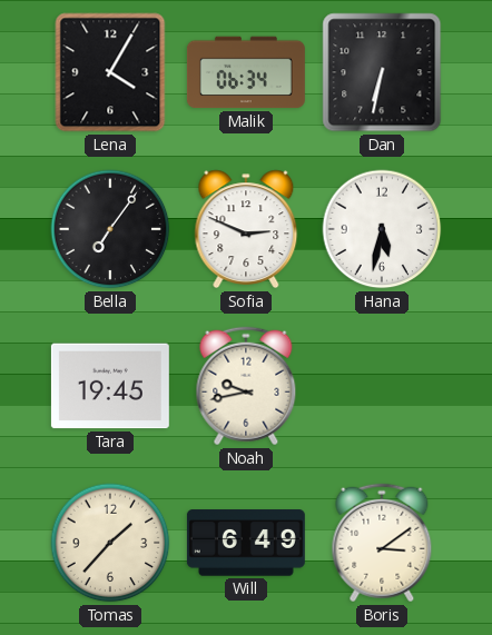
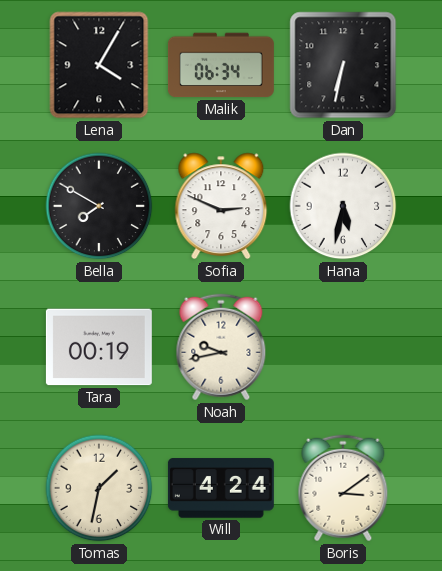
Bella: 7:06 -> 7:50
Tara: 19:45 -> 00:19
Tomas: 1:37 -> 1:32
Will: 6:49 -> 4:24
